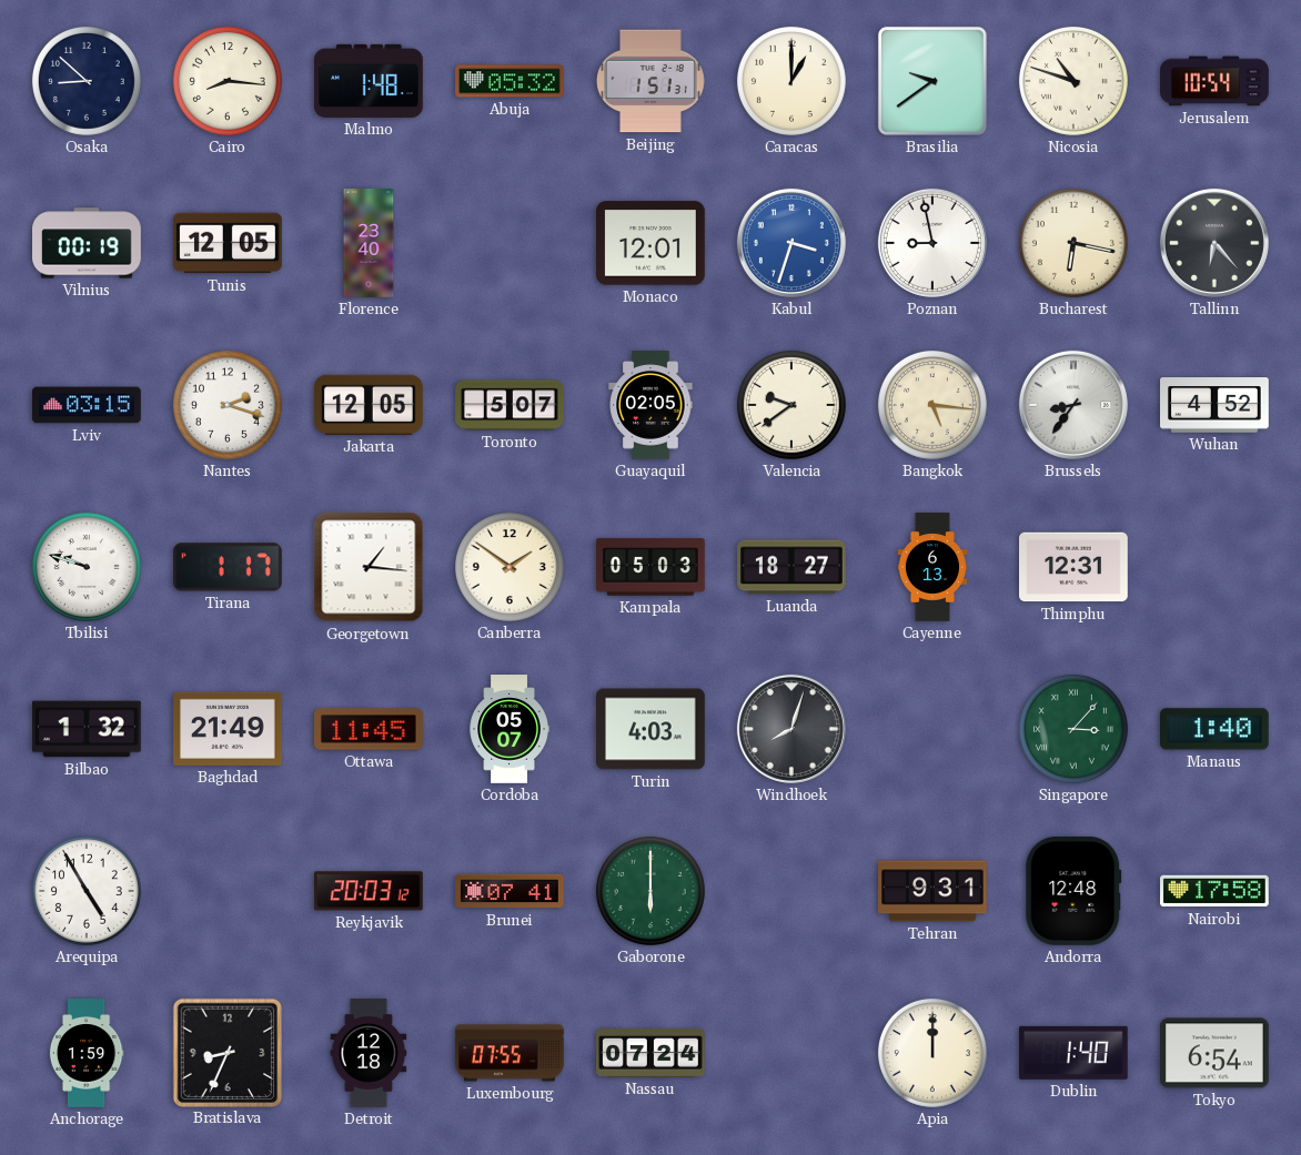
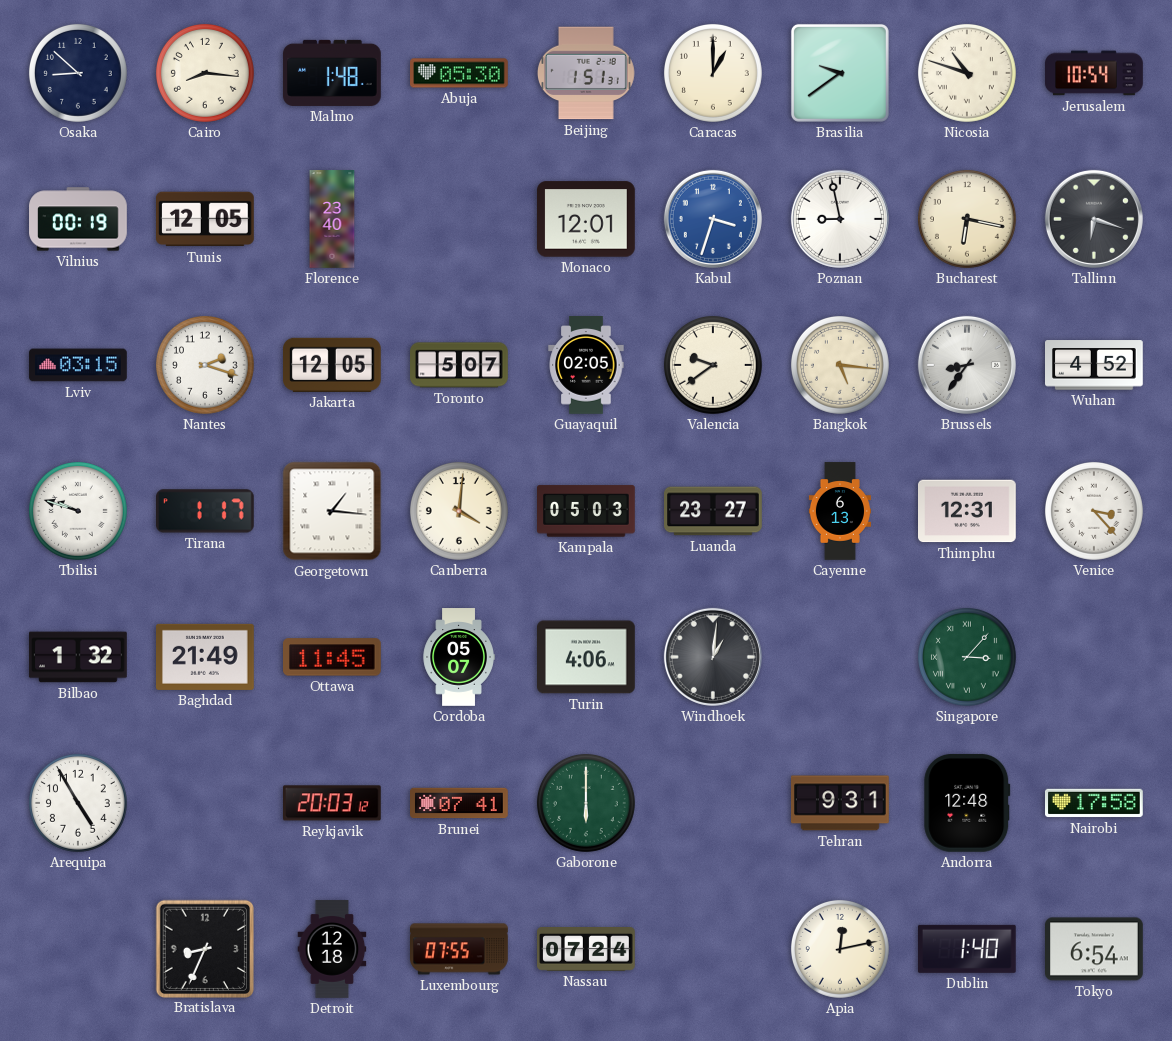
Abuja: 05:32 -> 05:30
Tallinn: 6:23 -> 6:18
Canberra: 1:51 -> 4:01
Luanda: 18:27 -> 23:27
Venice: none -> 3:23
Turin: 4:03 -> 4:06
Windhoek: 8:03 -> 1:01
Manaus: 1:40 -> none
Anchorage: 1:59 -> none
Apia: 12:00 -> 12:13
